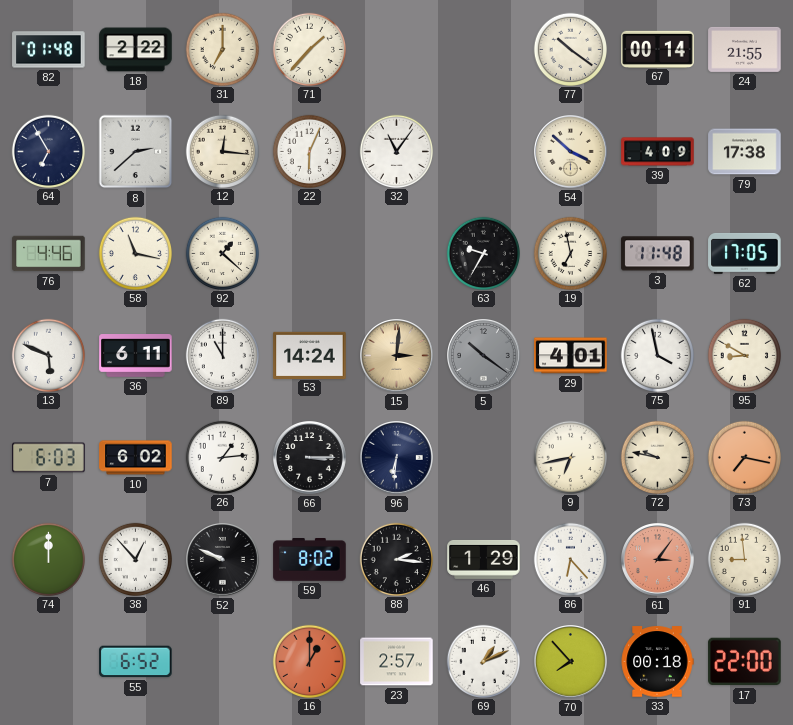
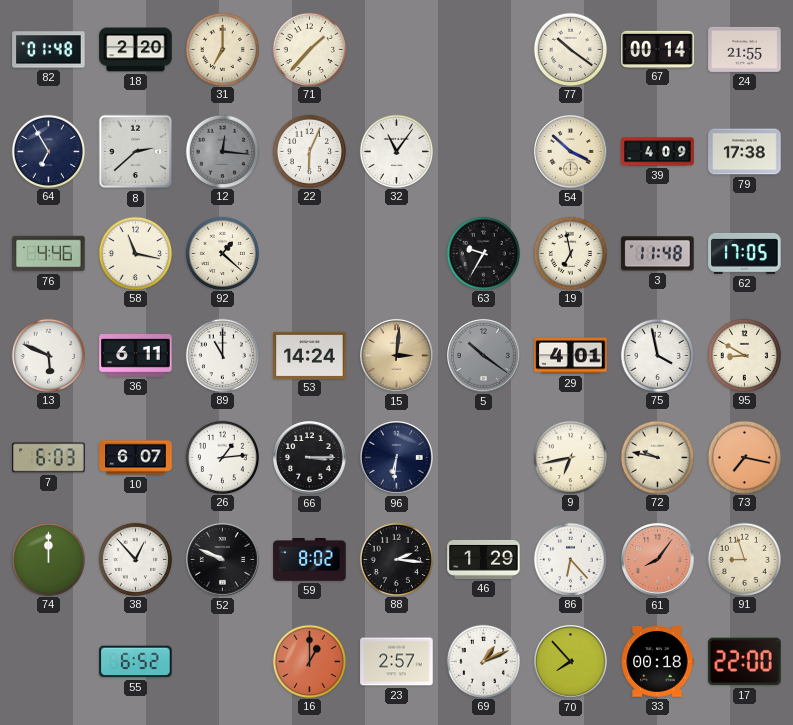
18: 2:22 -> 2:20
12 dial: cream -> grey
10: 6:02 -> 6:07
61: 3:06 -> 8:06
91: 8:59 -> 8:57
